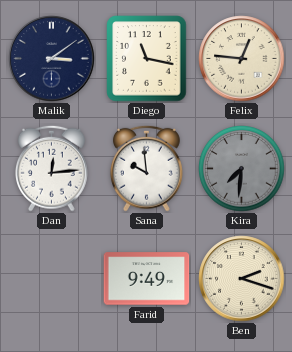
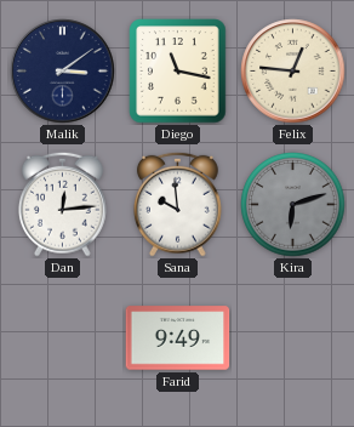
Kira: 7:31 -> 6:12
Ben: 2:18 -> none
